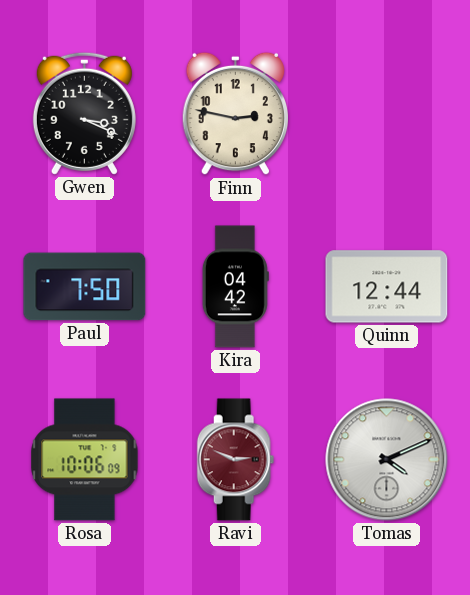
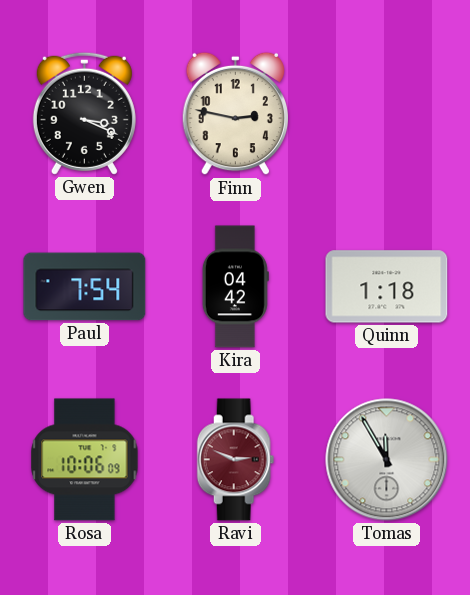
Paul: 7:50 -> 7:54
Quinn: 12:44 -> 1:18
Tomas: 4:11 -> 11:55
